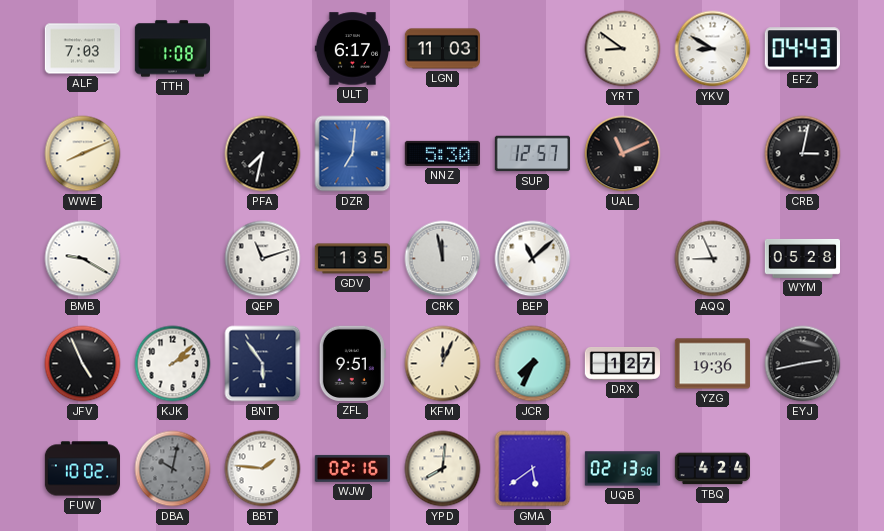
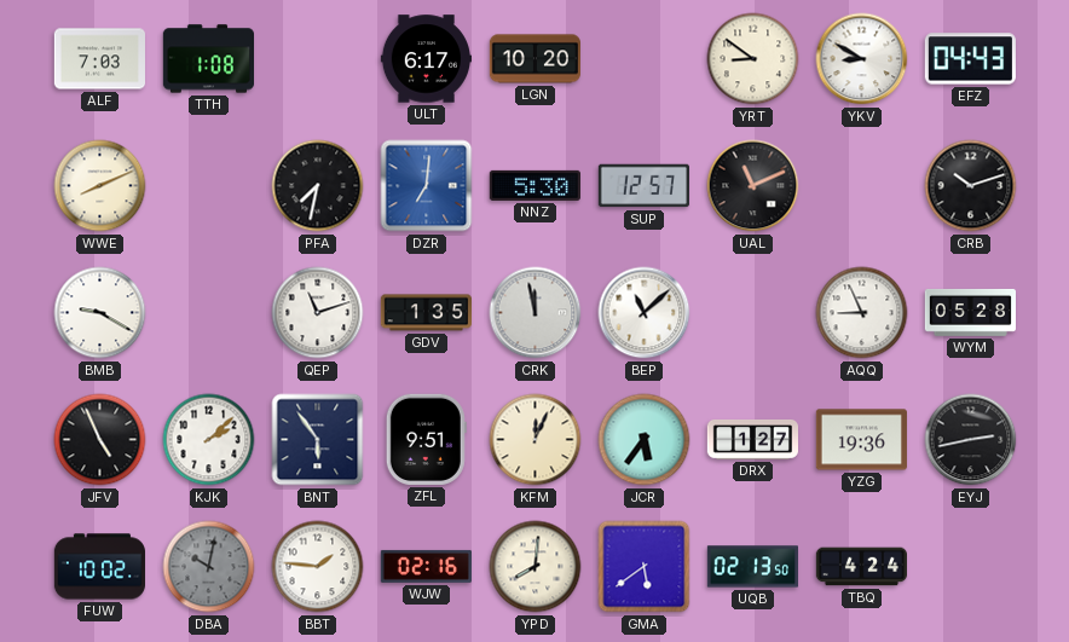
LGN: 11:03 -> 10:20
CRB: 3:02 -> 10:12
JCR: 7:34 -> 5:36
